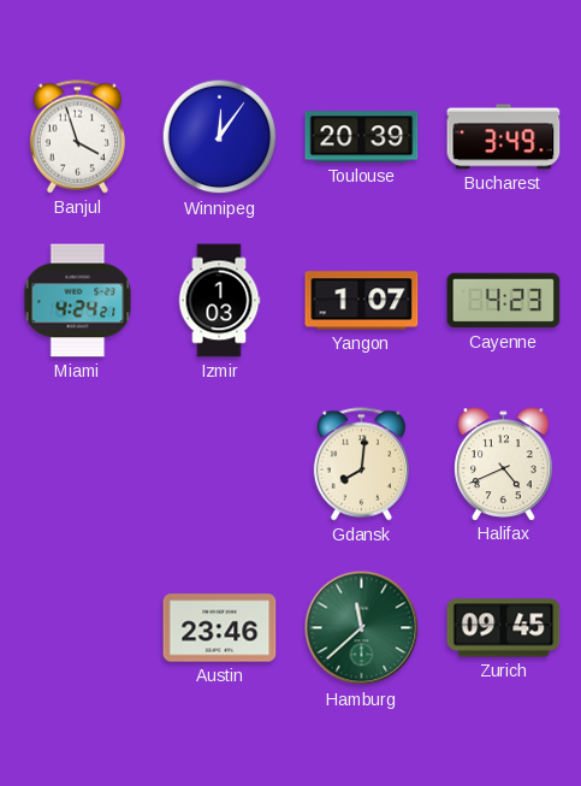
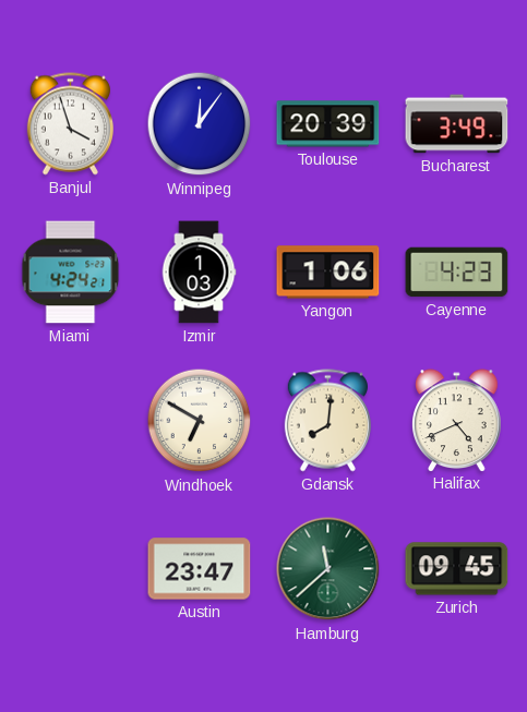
Yangon: 1:07 -> 1:06
Windhoek: none -> 6:50
Austin: 23:46 -> 23:47
